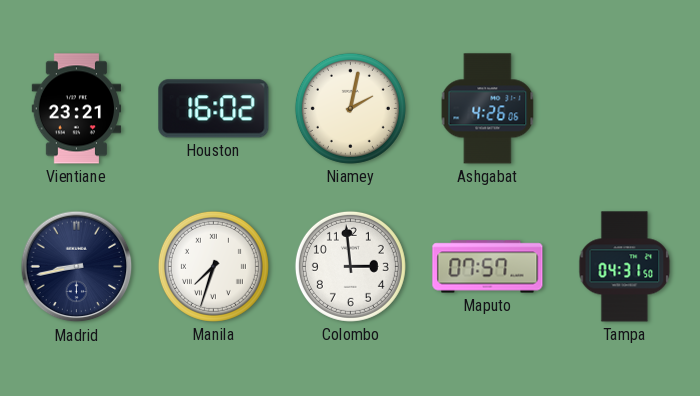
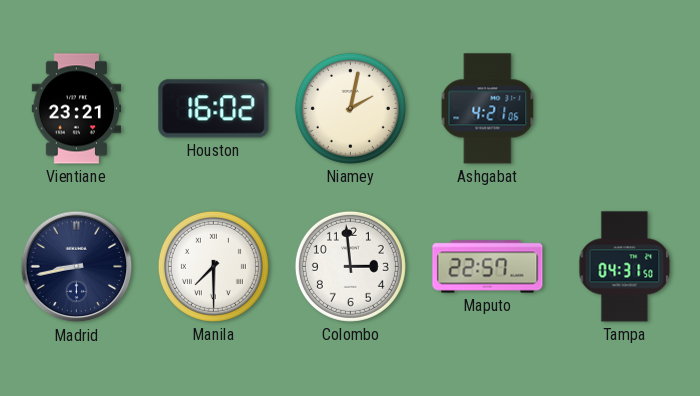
Ashgabat: 4:26 -> 4:21
Manila: 7:33 -> 7:30
Maputo: 07:57 -> 22:57
